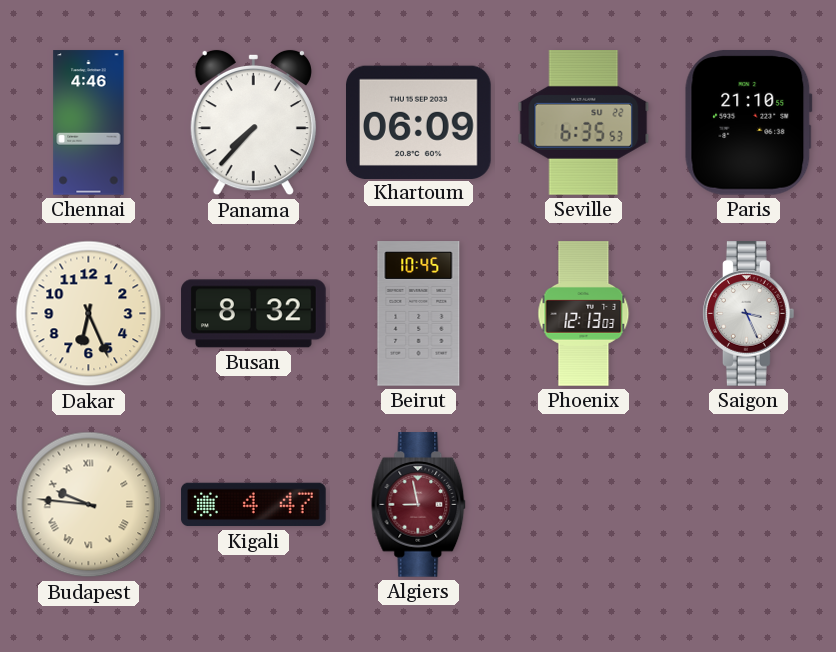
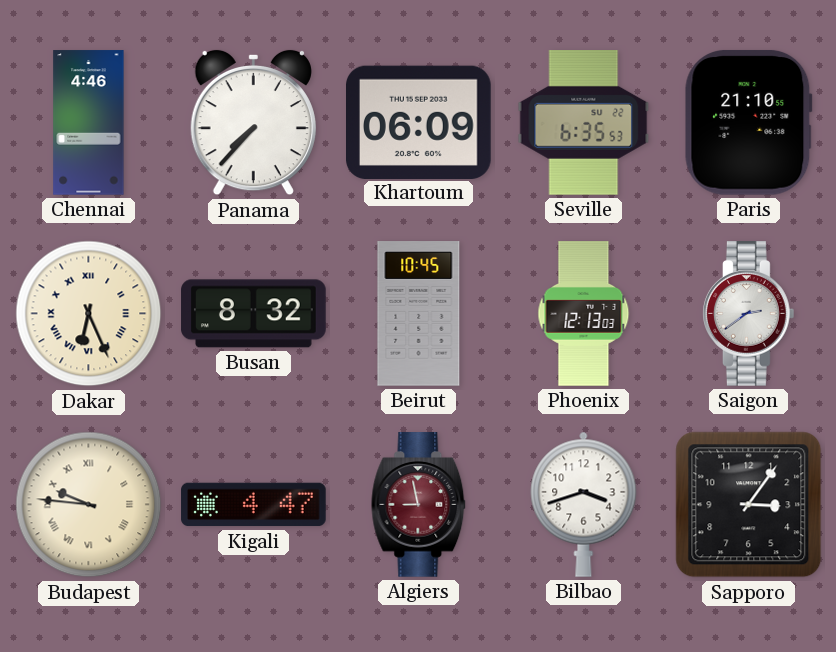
Dakar numerals: Arabic -> Roman
Saigon: 3:26 -> 2:39
Bilbao: none -> 3:42
Sapporo: none -> 3:06
